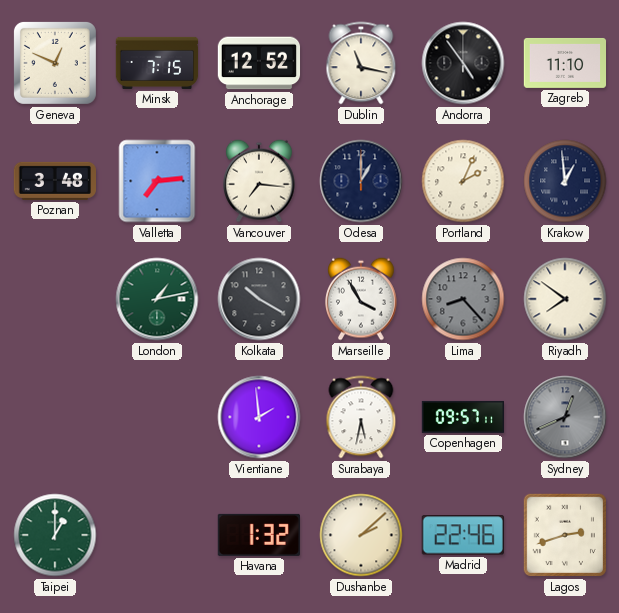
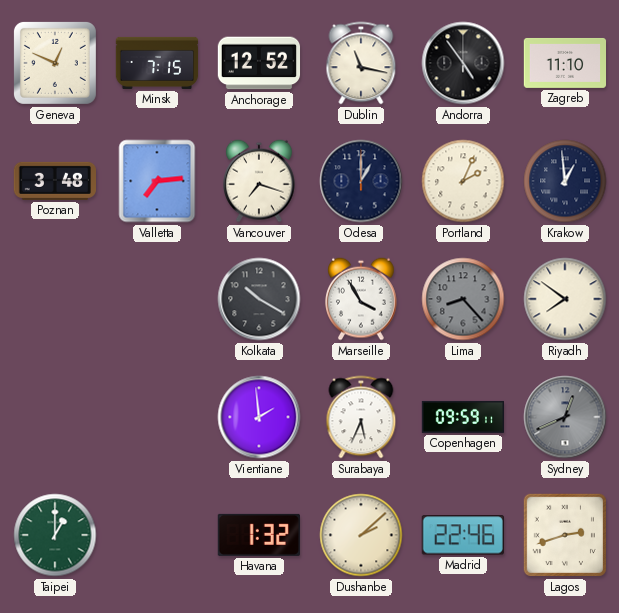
Vancouver: 7:16 -> 7:18
London: 1:13 -> none
Surabaya: 5:32 -> 5:34
Copenhagen: 09:57 -> 09:59
